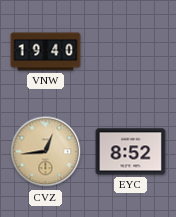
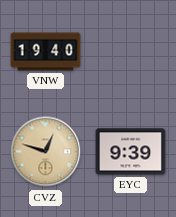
CVZ: 12:44 -> 12:48
EYC: 8:52 -> 9:39
